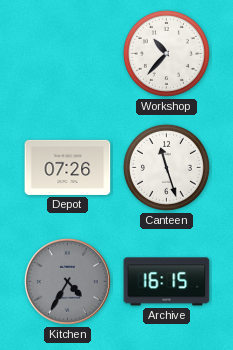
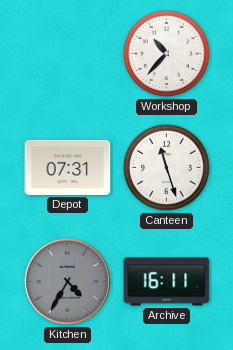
Depot: 07:26 -> 07:31
Archive: 16:15 -> 16:11
